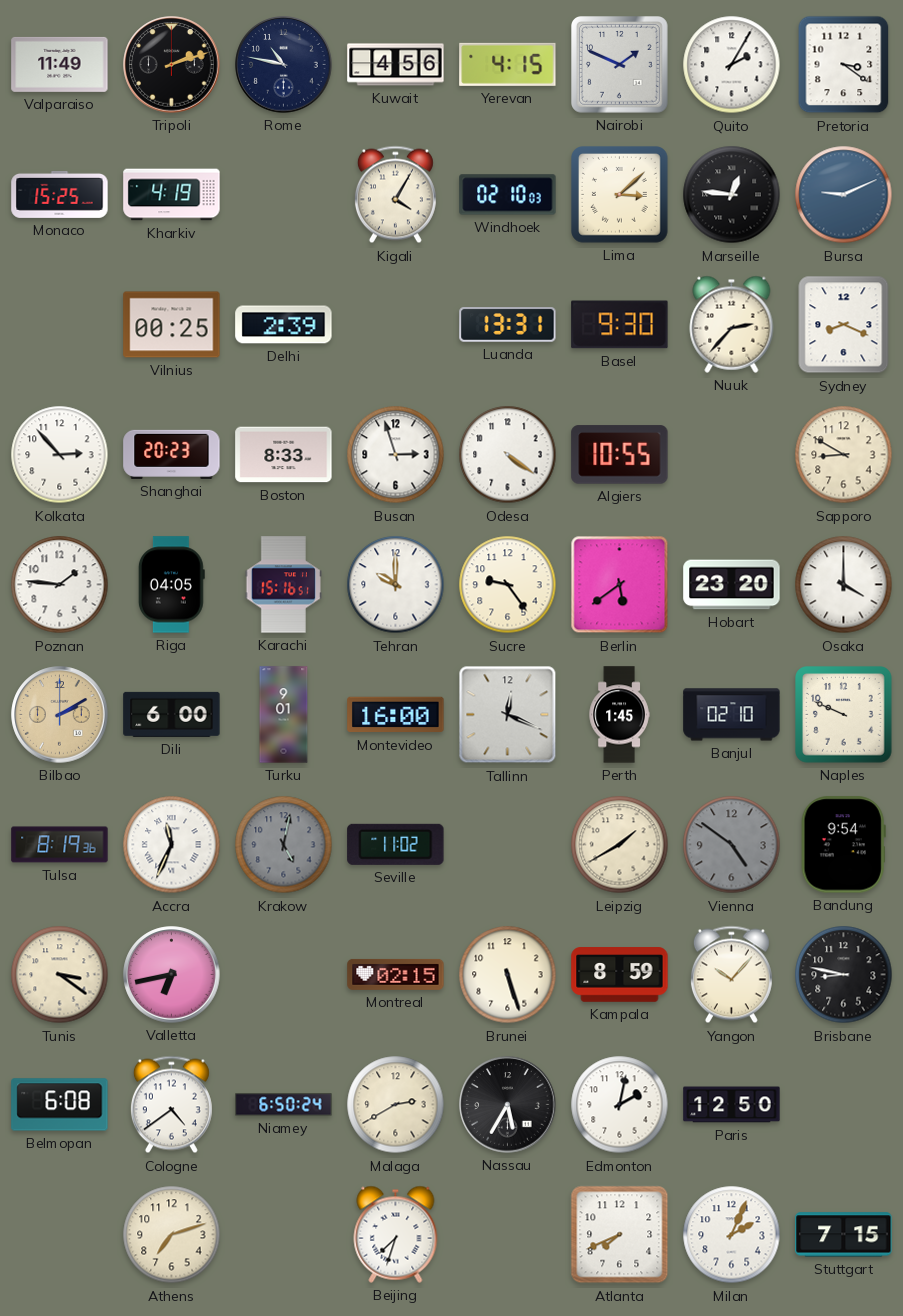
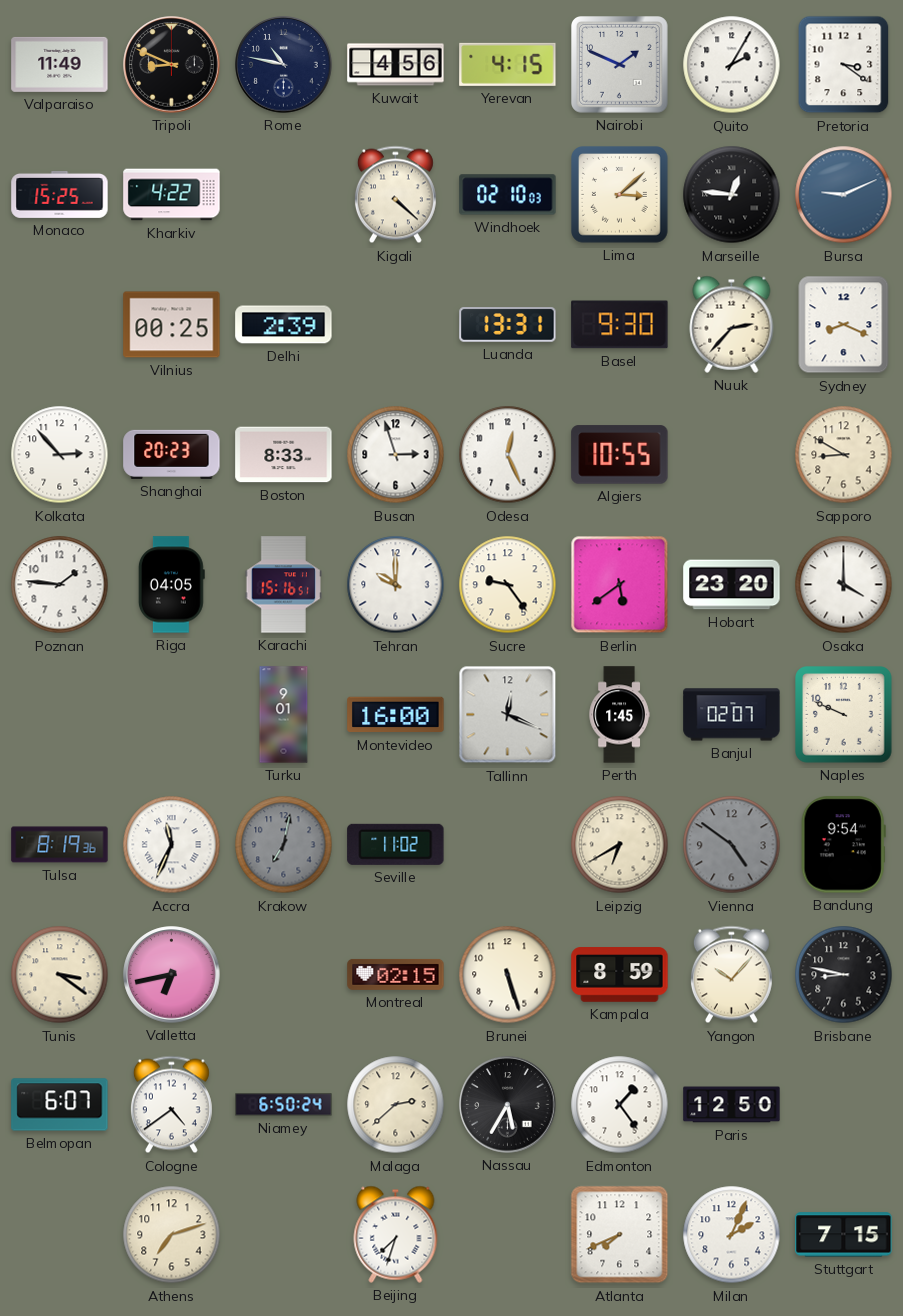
Tripoli: 2:12 -> 8:49
Kharkiv: 4:19 -> 4:22
Kigali: 4:05 -> 4:22
Odesa: 4:21 -> 12:26
Bilbao: 2:10 -> none
Dili: 6:00 -> none
Banjul: 02:10 -> 02:07
Krakow: 5:02 -> 7:02
Leipzig: 1:40 -> 6:40
Belmopan: 6:08 -> 6:07
Malaga: 2:40 -> 2:38
Edmonton: 2:02 -> 1:24
